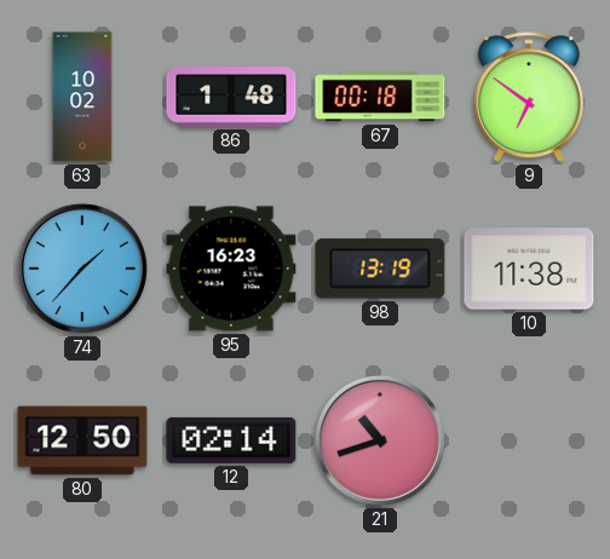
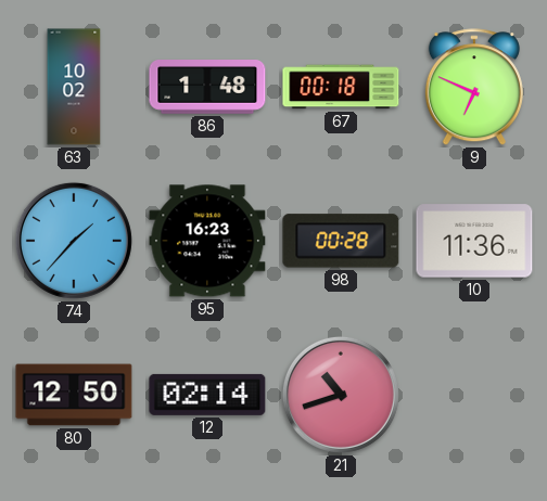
9: 6:51 -> 6:49
98: 13:19 -> 00:28
10: 11:38 -> 11:36
